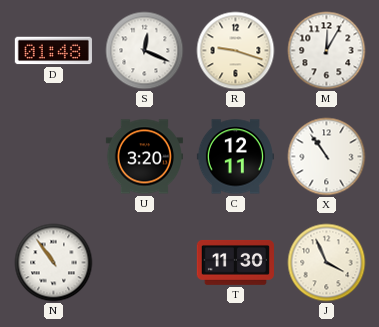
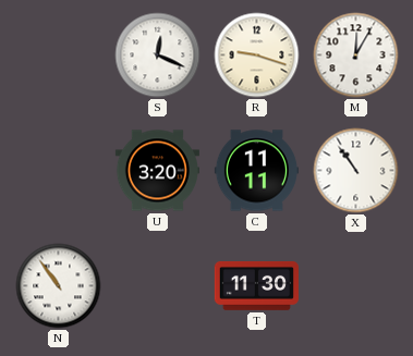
D: 01:48 -> none
C: 12:11 -> 11:11
J: 3:56 -> none
